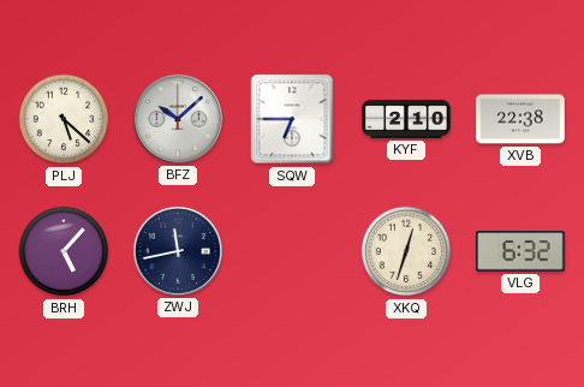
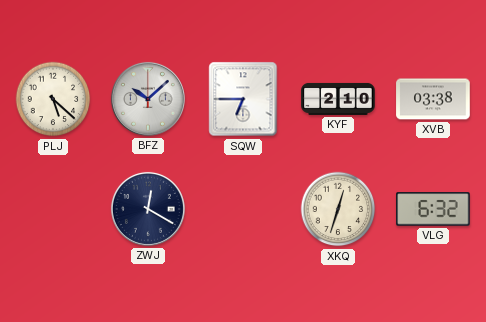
XVB: 22:38 -> 03:38
BRH: 5:07 -> none
ZWJ: 11:43 -> 12:20
